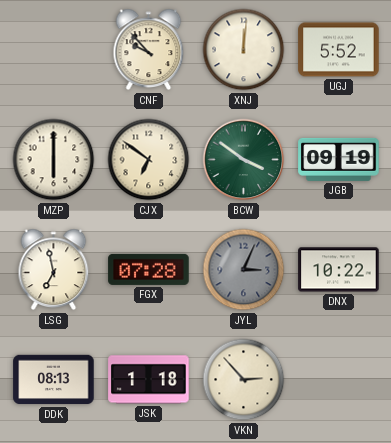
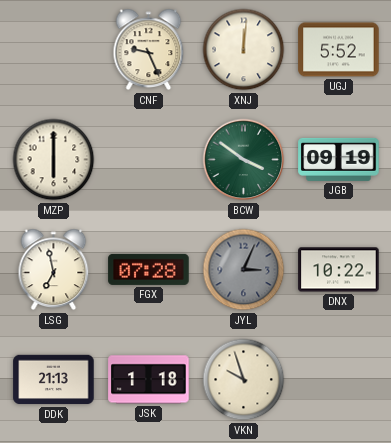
CNF: 9:53 -> 9:26
CJX: 6:51 -> none
DDK: 08:13 -> 21:13
VKN: 2:53 -> 9:57
